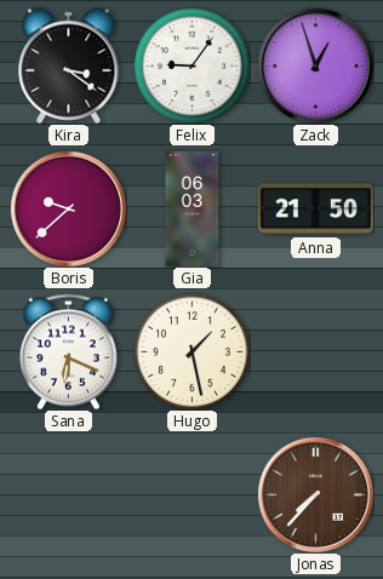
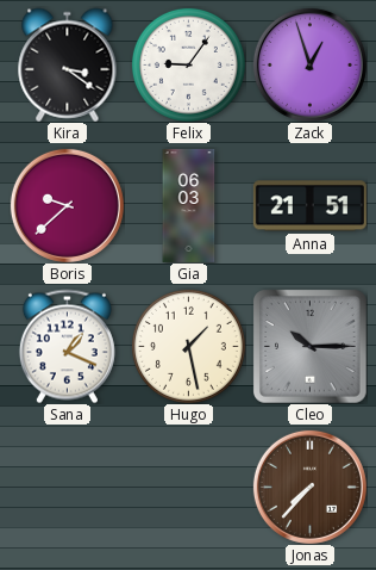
Anna: 21:50 -> 21:51
Sana: 6:19 -> 1:19
Cleo: none -> 10:15
